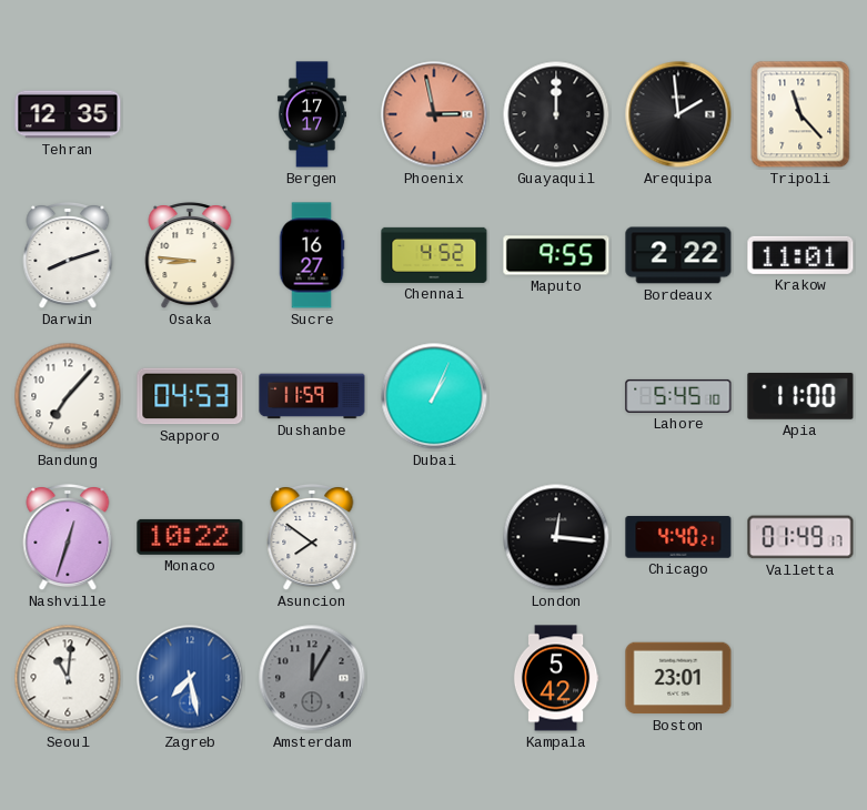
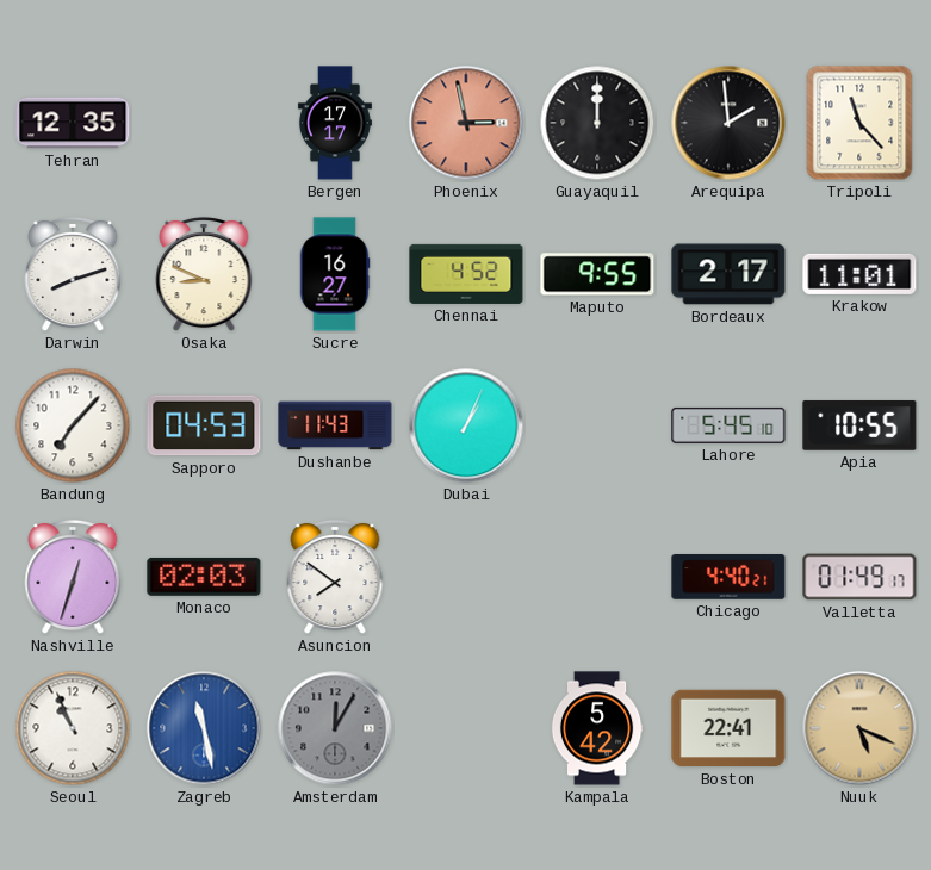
Osaka: 8:46 -> 8:49
Bordeaux: 2:22 -> 2:17
Dushanbe: 11:59 -> 11:43
Apia: 11:00 -> 10:55
Monaco: 10:22 -> 02:03
London: 12:16 -> none
Seoul: 11:01 -> 10:56
Zagreb: 7:28 -> 11:28
Boston: 23:01 -> 22:41
Nuuk: none -> 5:19
